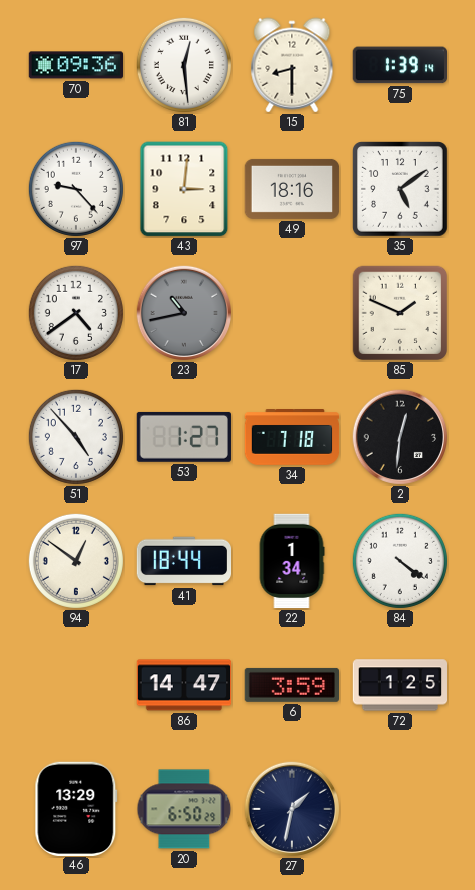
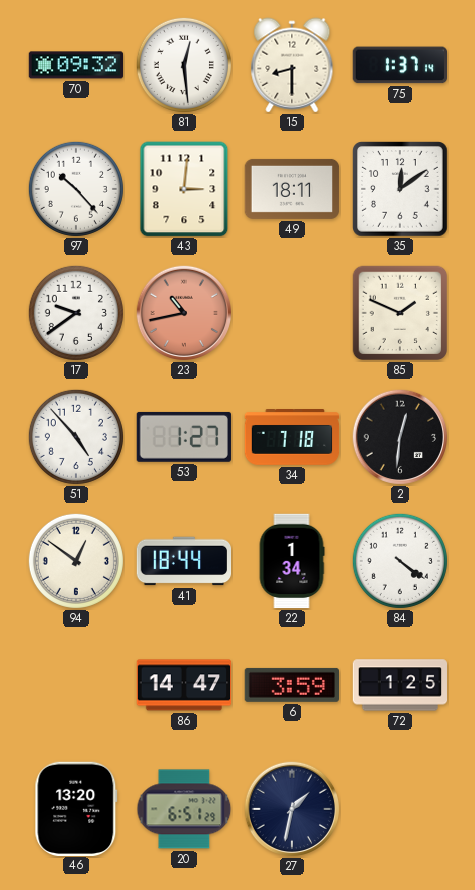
70: 09:36 -> 09:32
75: 1:39 -> 1:37
97: 9:23 -> 10:23
49: 18:16 -> 18:11
35: 5:09 -> 12:09
17: 4:39 -> 9:39
23 dial: grey -> salmon
46: 13:29 -> 13:20
20: 6:50 -> 6:51
